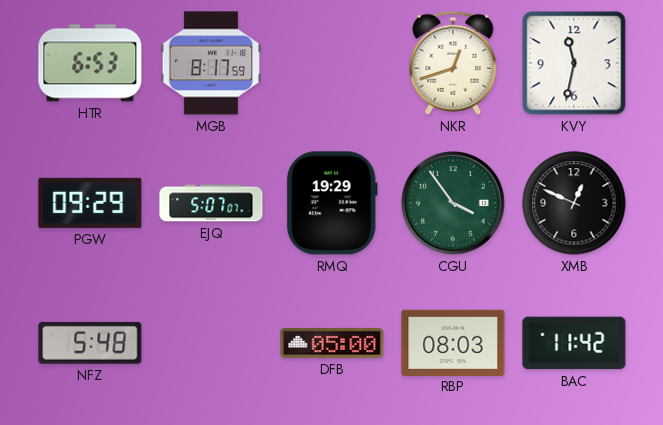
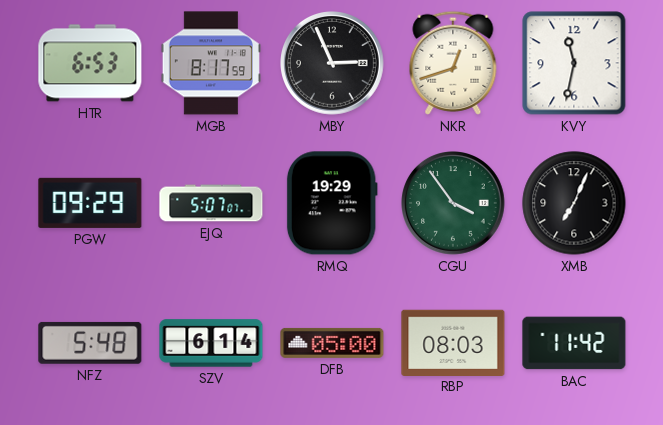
MBY: none -> 2:56
XMB: 12:49 -> 7:04
SZV: none -> 6:14
